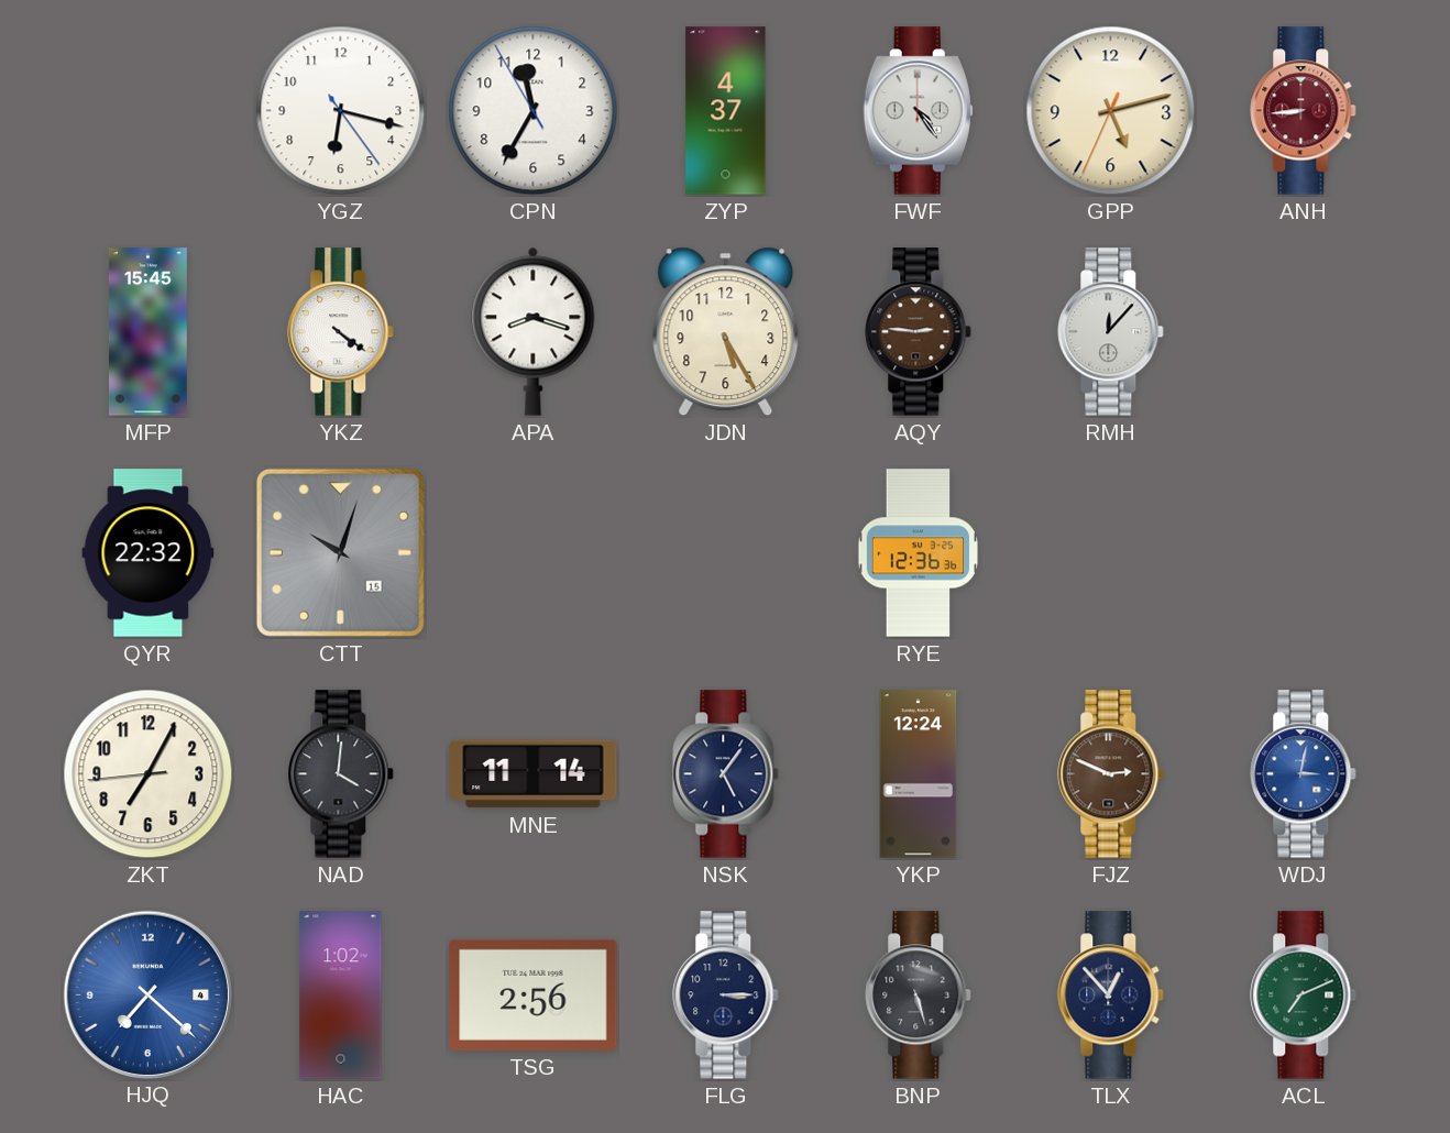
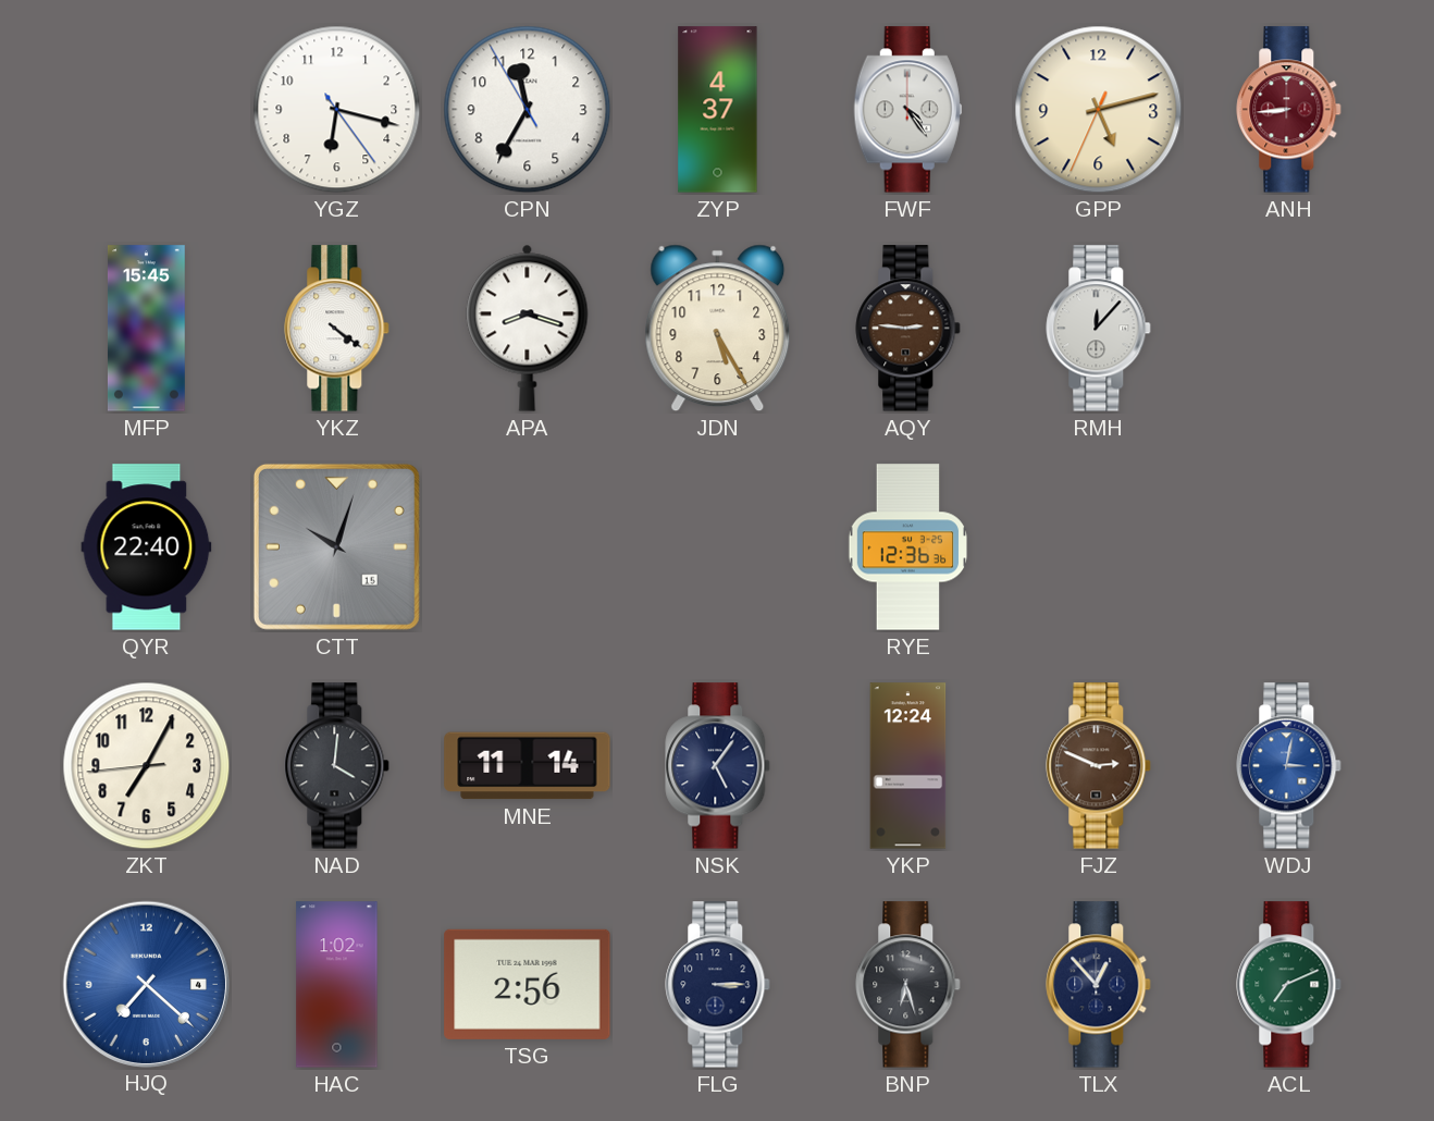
QYR: 22:32 -> 22:40
BNP: 5:27 -> 6:27
